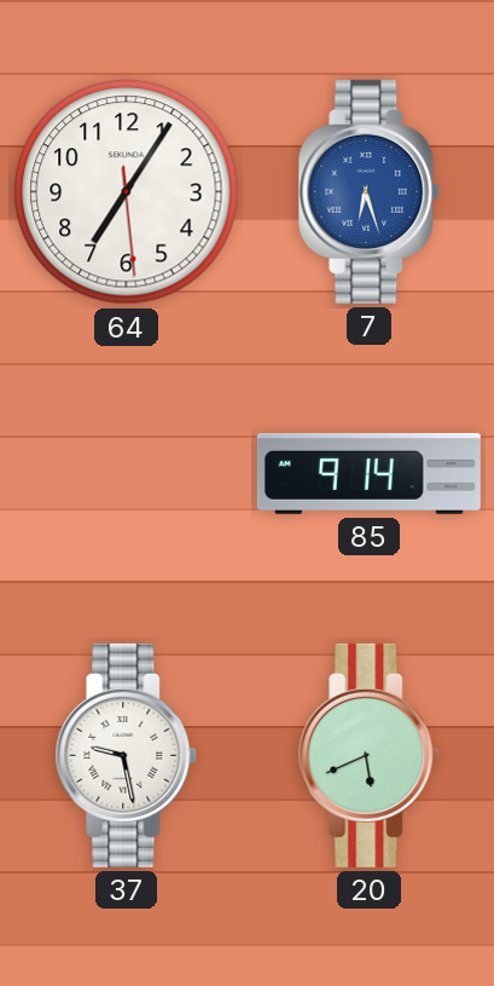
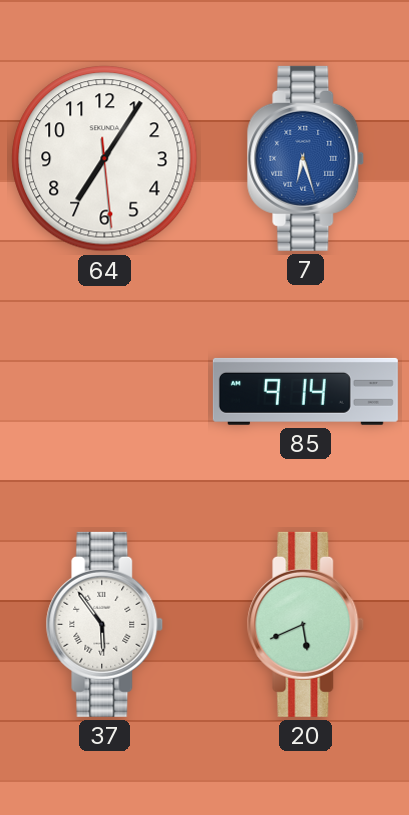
37: 9:28 -> 5:54
